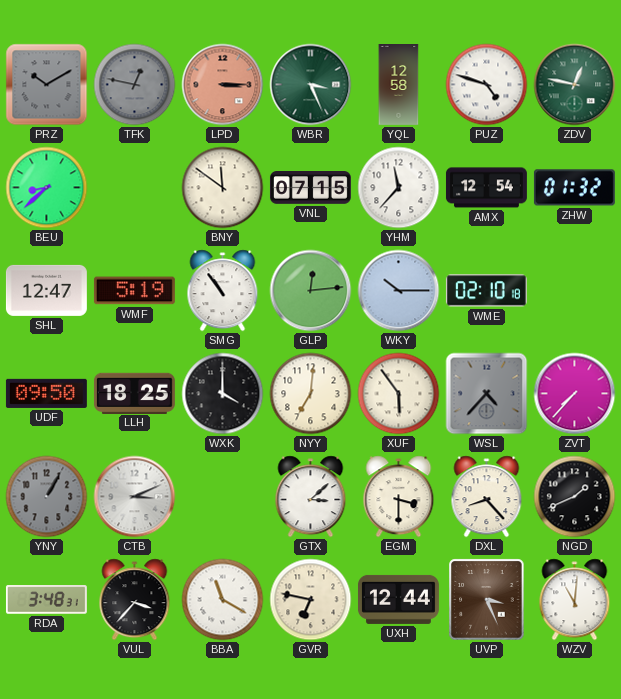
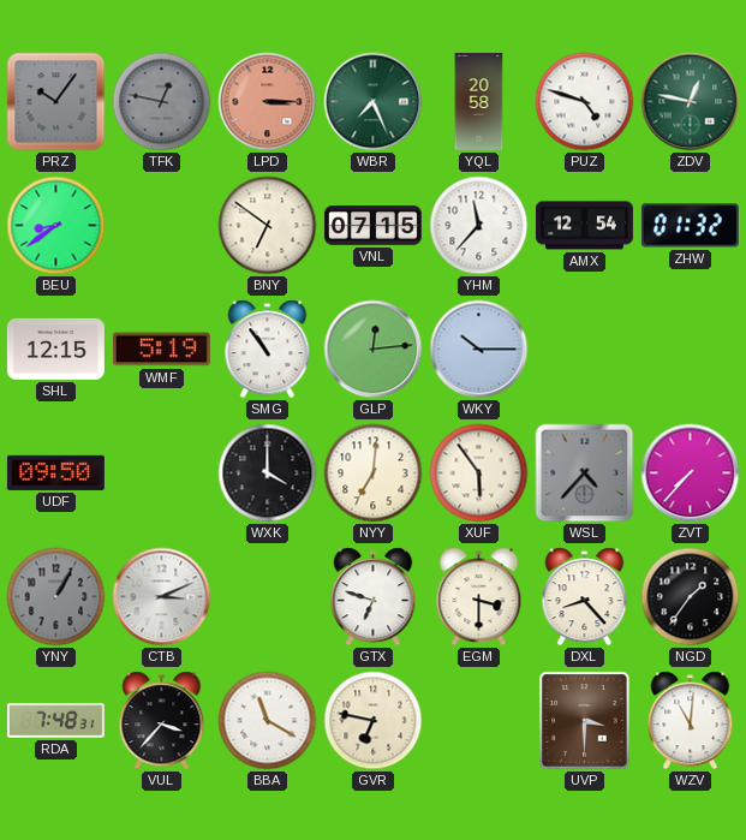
PRZ: 10:10 -> 10:06
WBR: 3:26 -> 7:26
YQL: 12:58 -> 20:58
BEU: 8:38 -> 8:39
BNY: 11:51 -> 6:51
SHL: 12:47 -> 12:15
WME: 02:10 -> none
LLH: 18:25 -> none
GTX: 3:08 -> 6:48
NGD: 1:41 -> 1:36
RDA: 3:48 -> 7:48
UXH: 12:44 -> none
UVP: 3:26 -> 3:30
